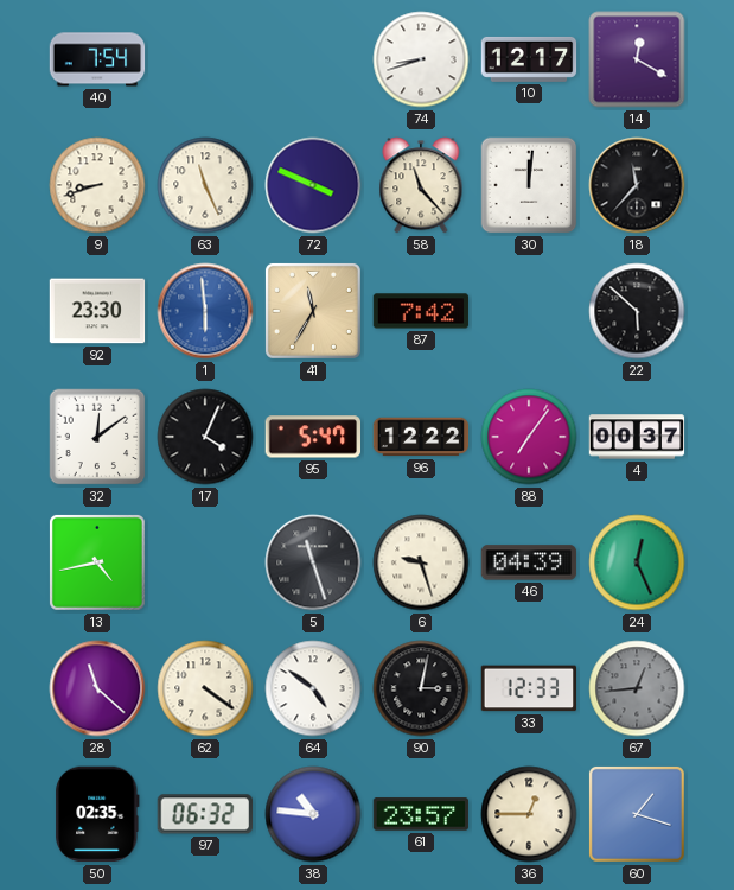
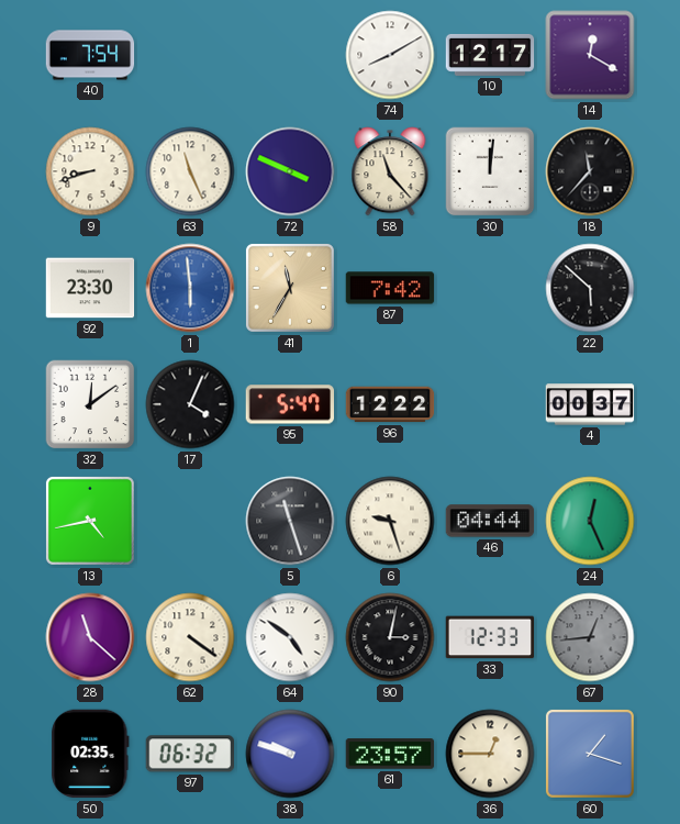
74: 8:42 -> 8:10
88: 7:06 -> none
46: 04:39 -> 04:44
38: 10:46 -> 9:48
